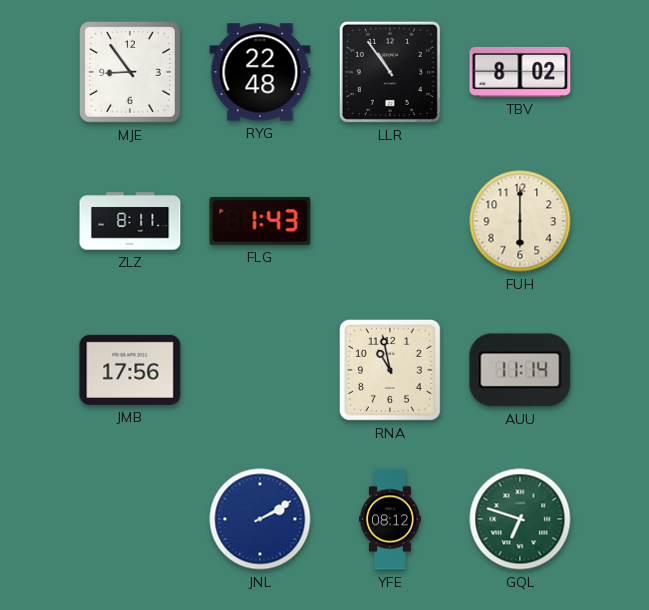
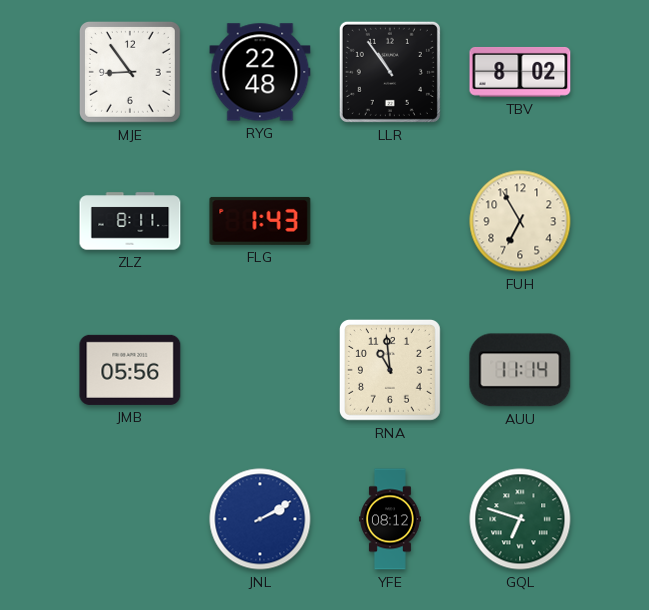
FUH: 6:00 -> 6:55
JMB: 17:56 -> 05:56
RNA: 10:58 -> 10:59
